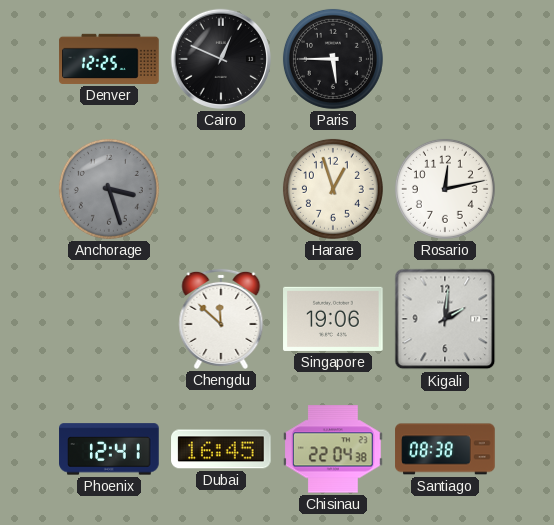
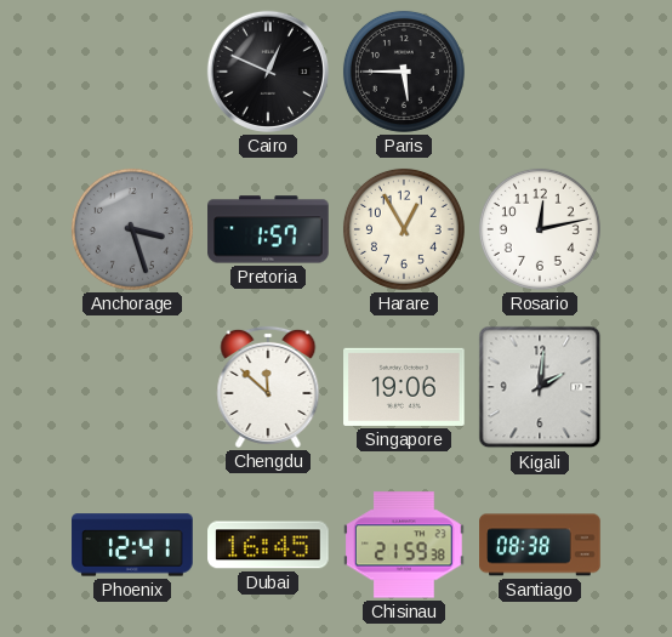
Denver: 12:25 -> none
Pretoria: none -> 1:57
Harare: 12:57 -> 12:55
Chisinau: 22:04 -> 21:59
